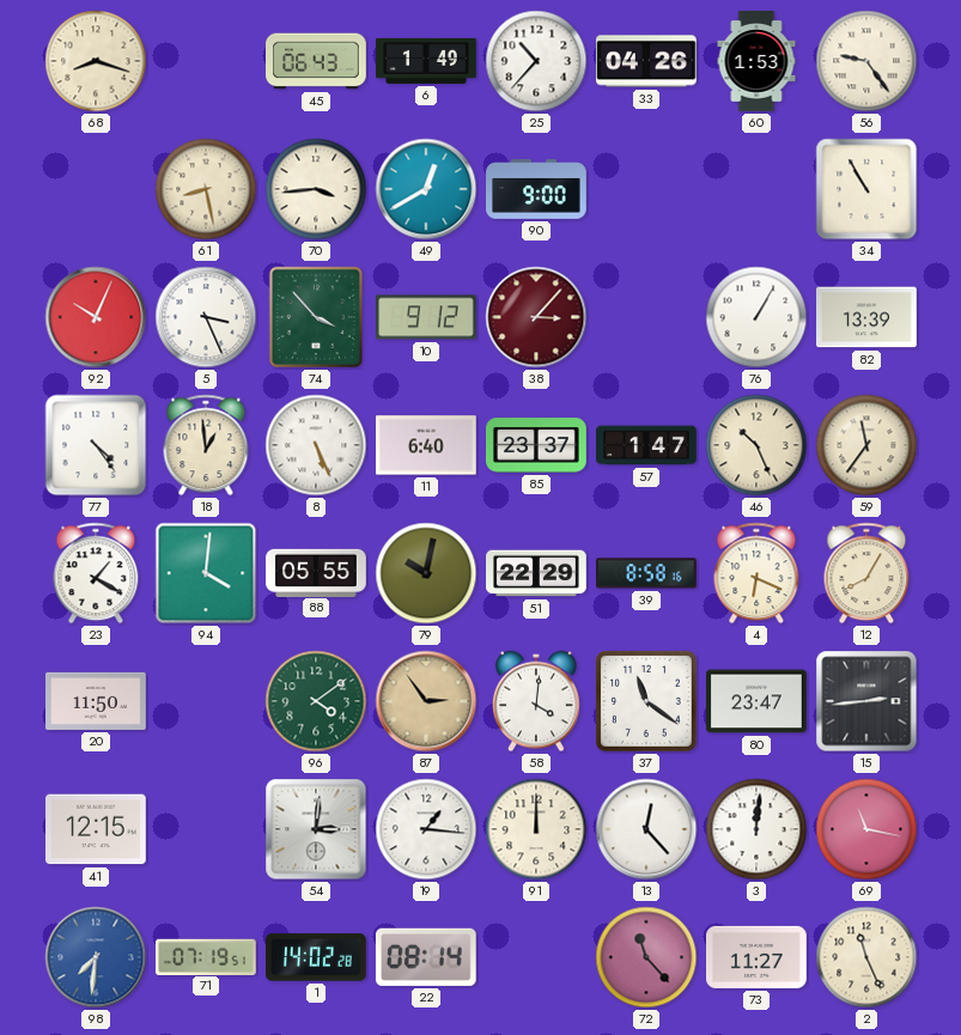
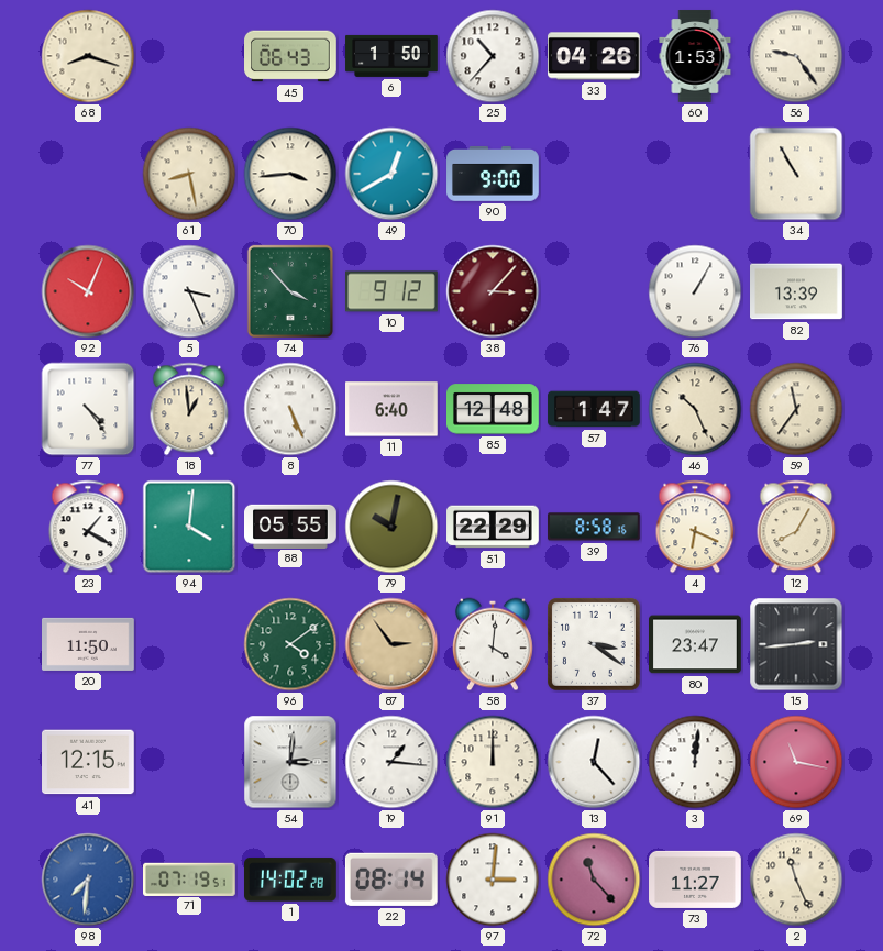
6: 1:49 -> 1:50
85: 23:37 -> 12:48
37: 11:21 -> 3:21
97: none -> 3:01
